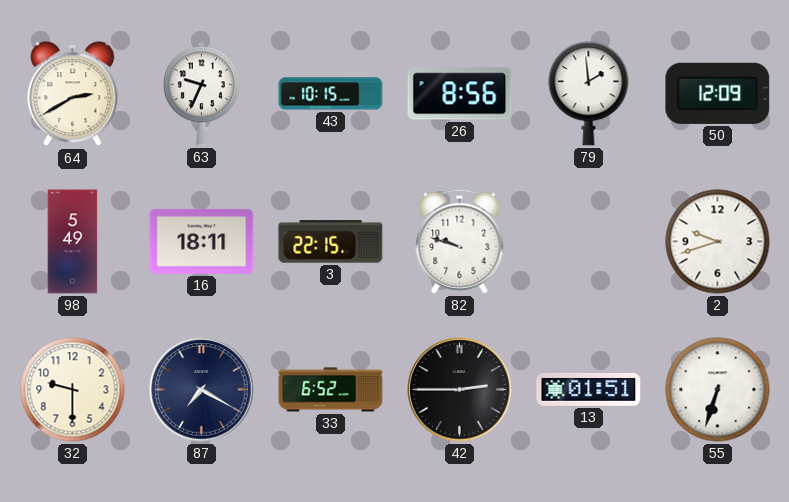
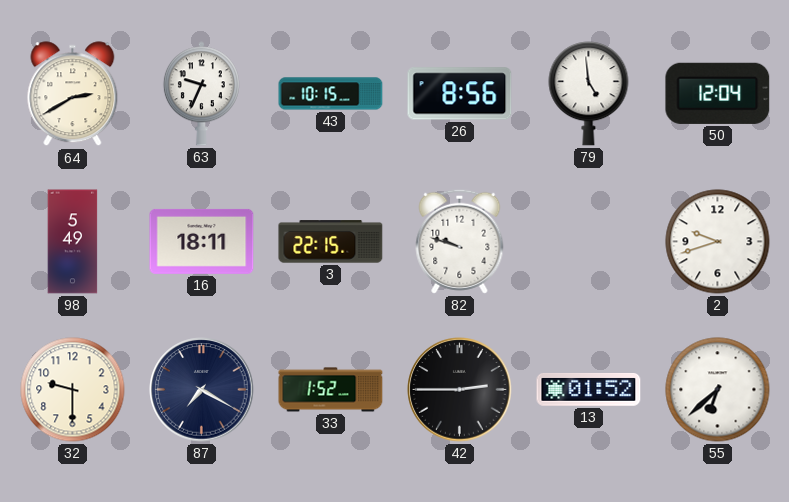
79: 1:59 -> 4:59
50: 12:09 -> 12:04
33: 6:52 -> 1:52
13: 01:51 -> 01:52
55: 6:33 -> 6:38
